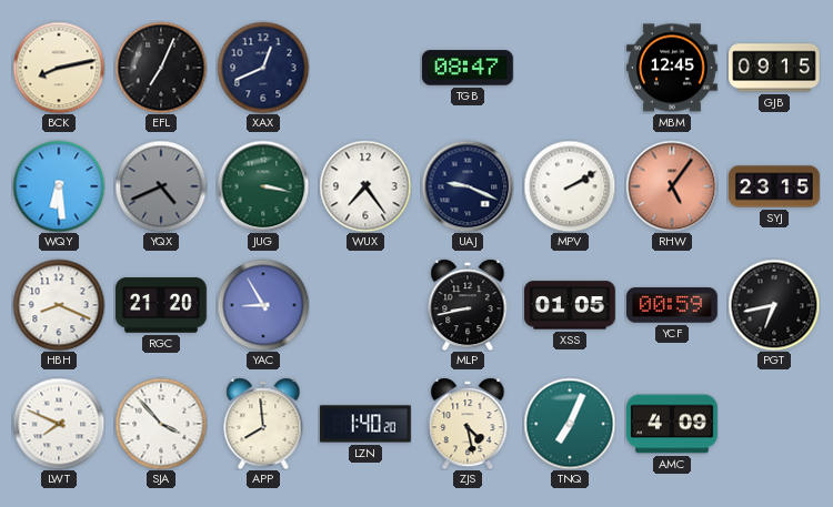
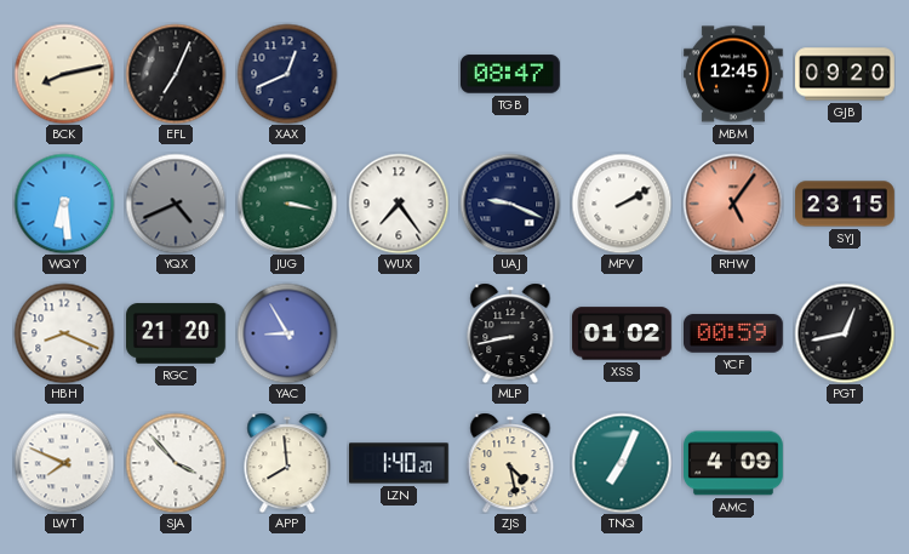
GJB: 09:15 -> 09:20
XSS: 01:05 -> 01:02
PGT: 6:43 -> 12:43
